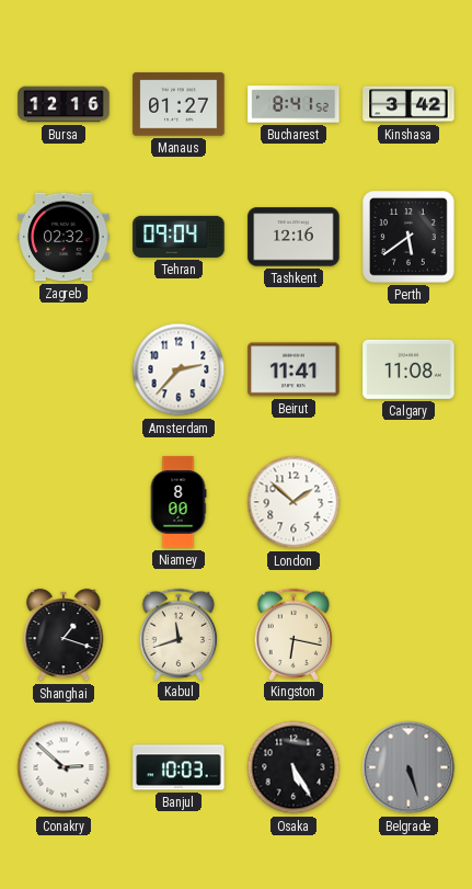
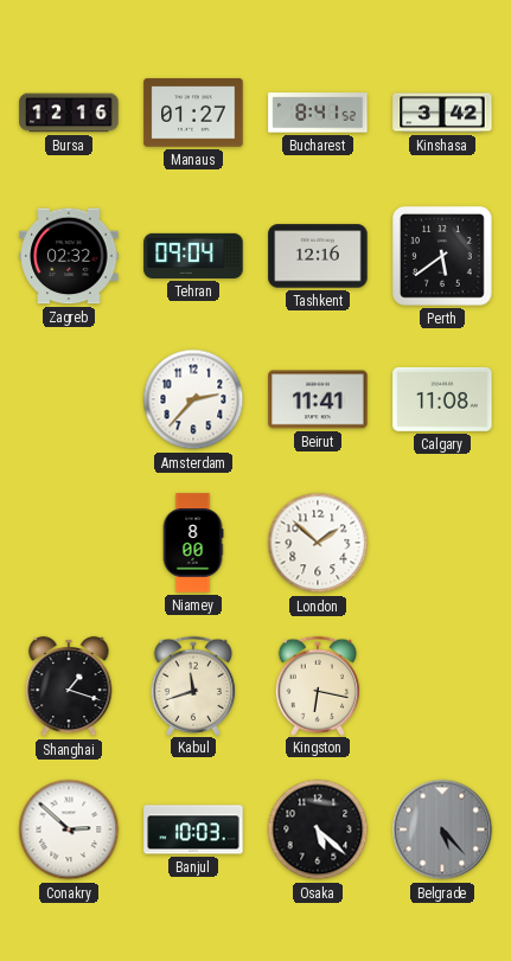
Osaka: 5:25 -> 5:22
Belgrade: 5:27 -> 5:23
